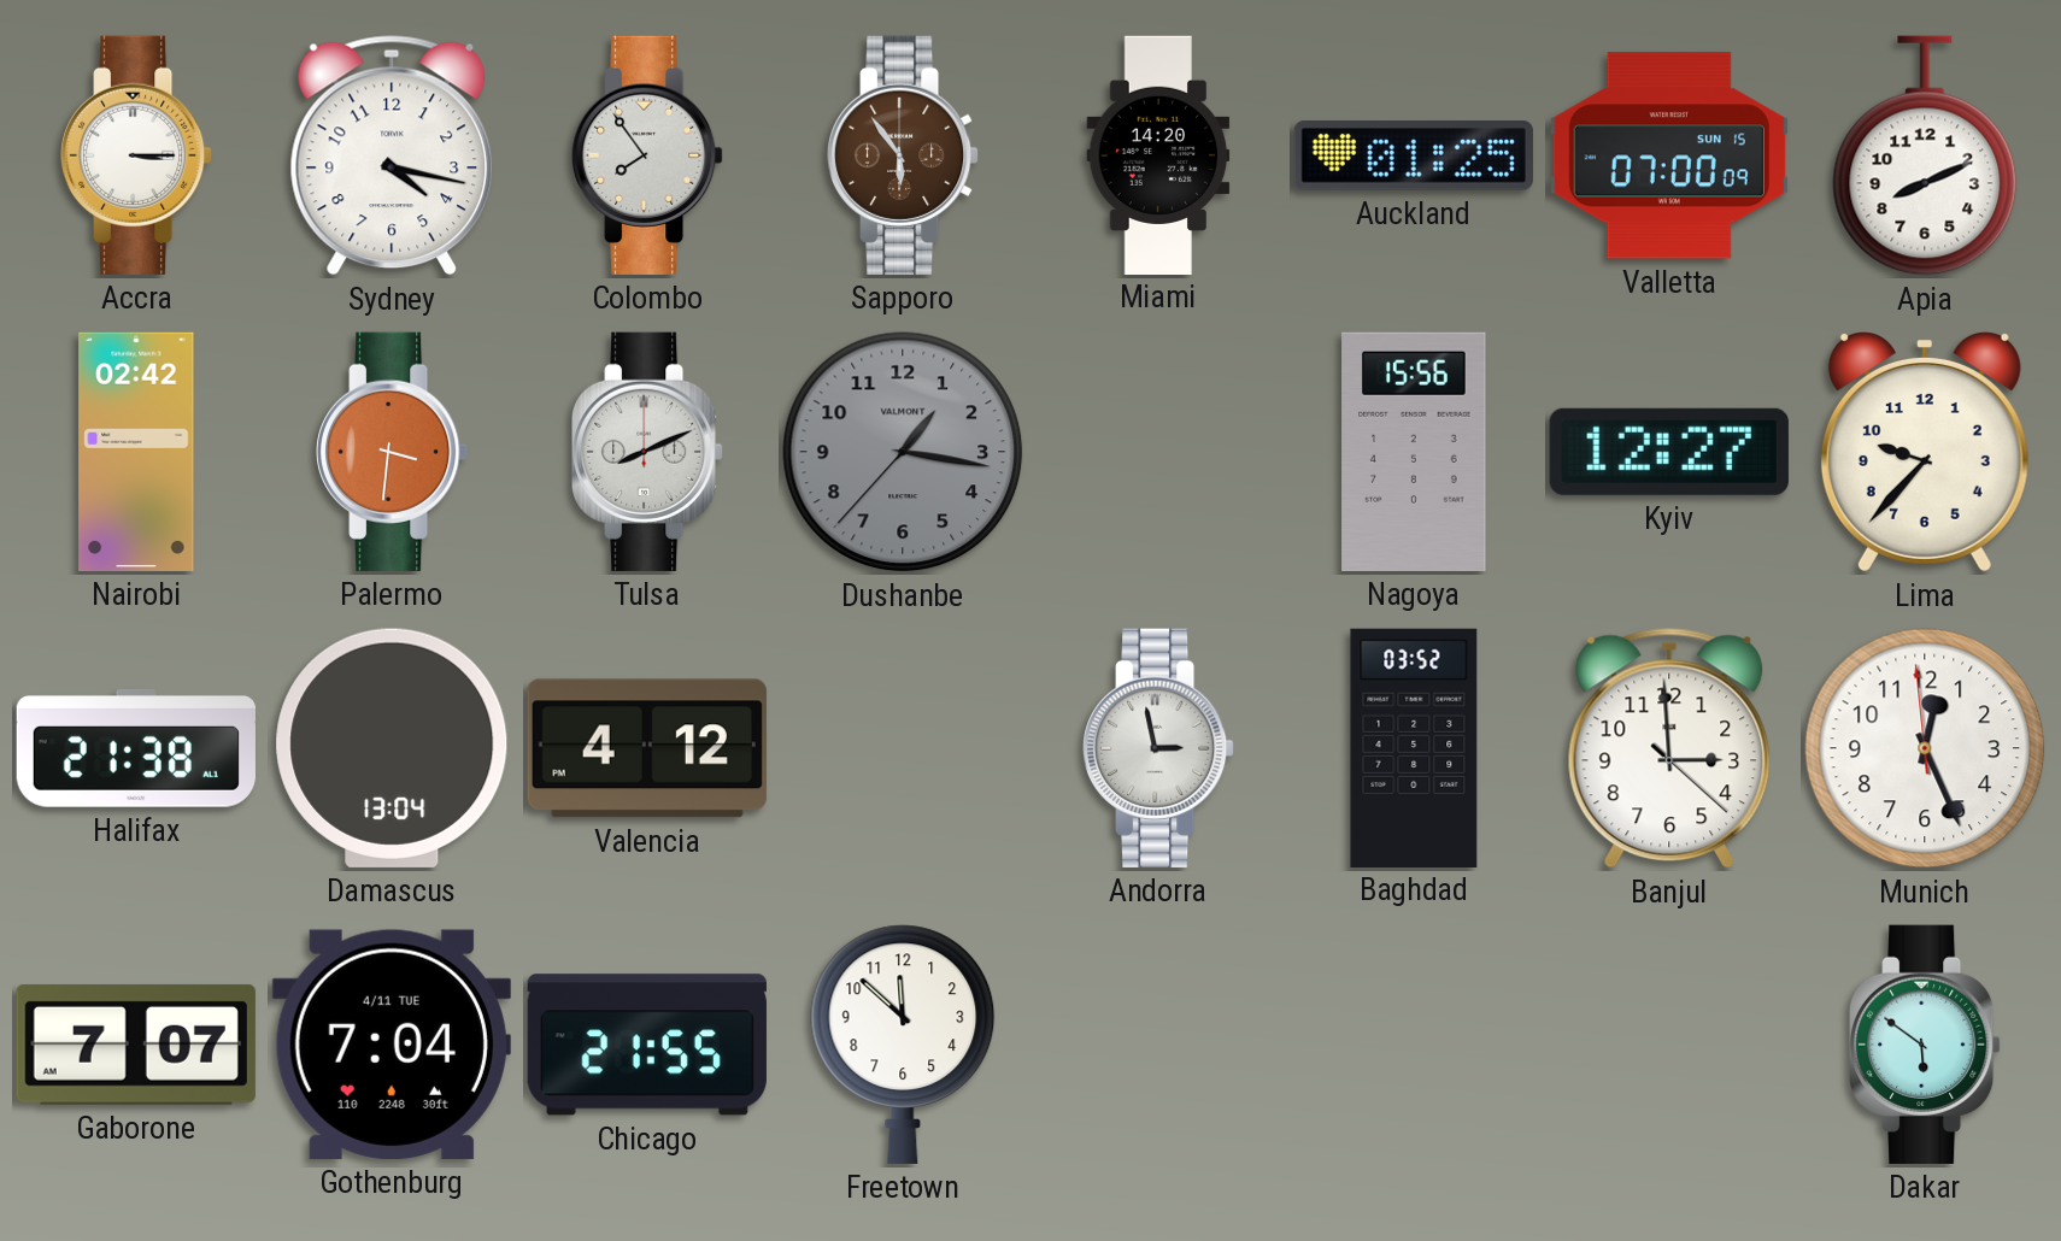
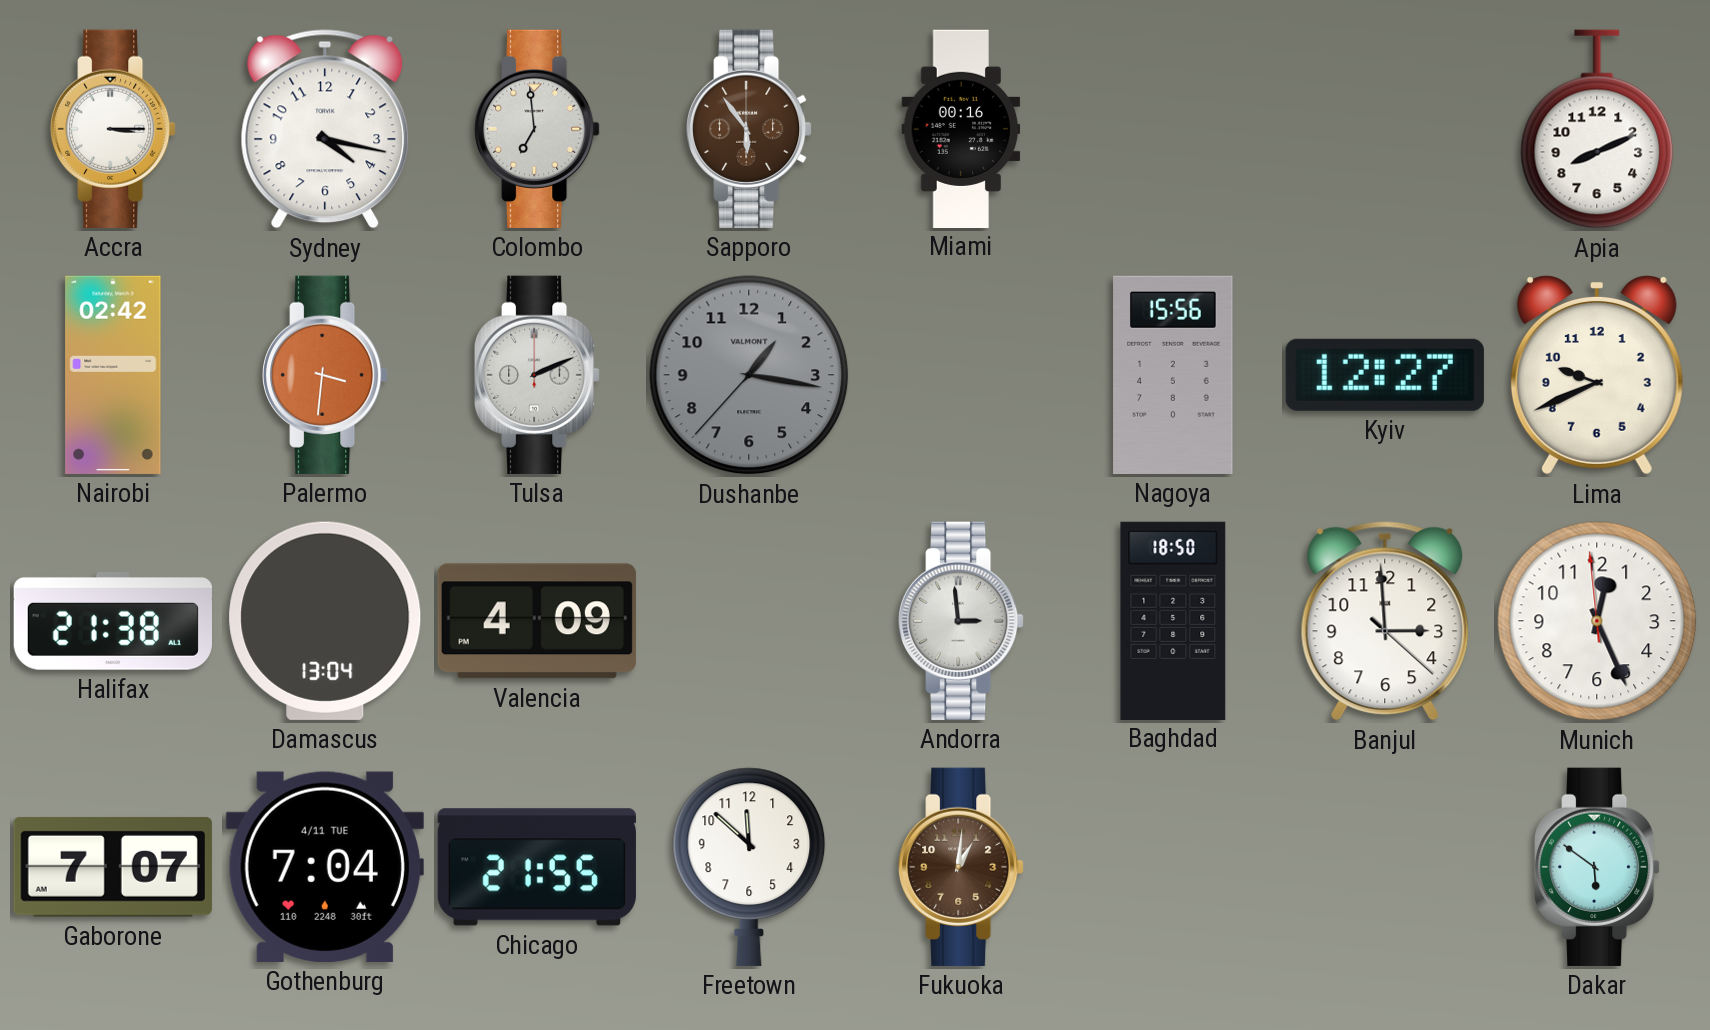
Colombo: 7:54 -> 6:59
Miami: 14:20 -> 00:16
Auckland: 01:25 -> none
Valletta: 07:00 -> none
Tulsa: 8:11 -> 2:11
Lima: 9:37 -> 9:41
Valencia: 4:12 -> 4:09
Andorra: 2:58 -> 2:59
Baghdad: 03:52 -> 18:50
Fukuoka: none -> 1:01
